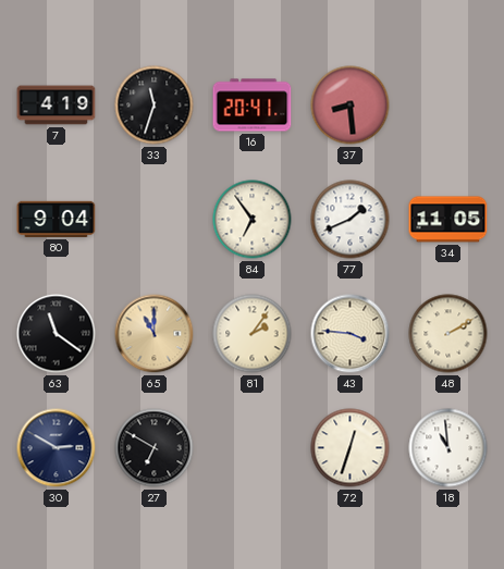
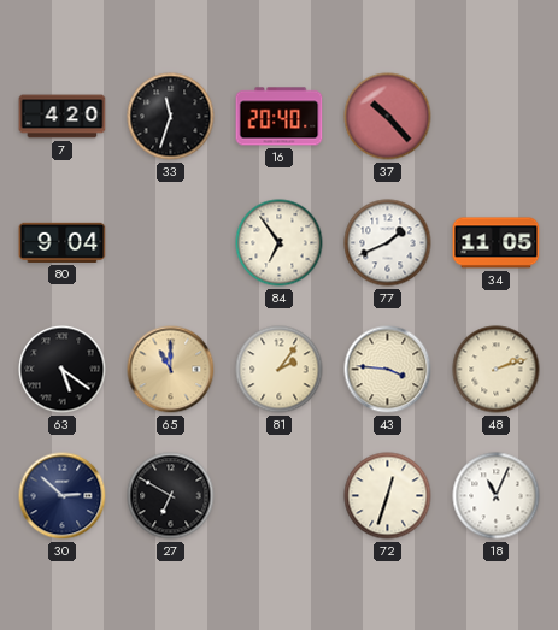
7: 4:19 -> 4:20
16: 20:41 -> 20:40
37: 8:29 -> 10:23
63: 11:21 -> 5:21
48: 2:10 -> 2:12
30: 2:50 -> 2:52
18: 10:59 -> 11:04
